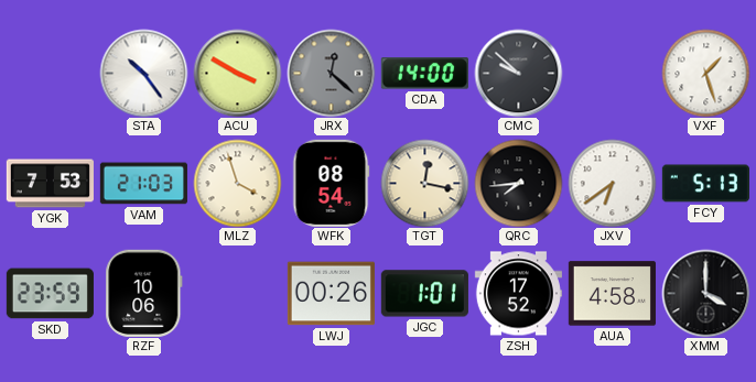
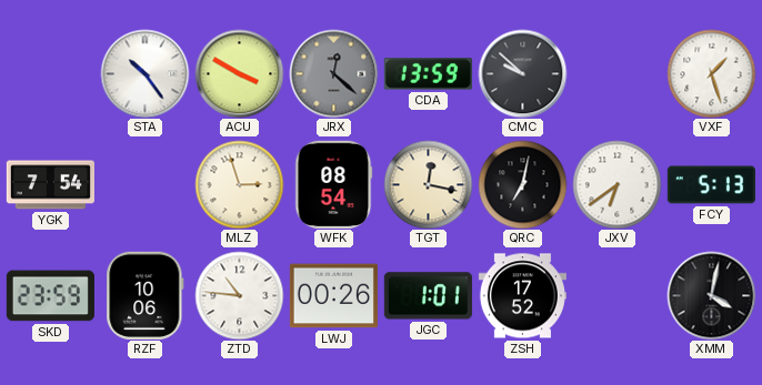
CDA: 14:00 -> 13:59
YGK: 7:53 -> 7:54
VAM: 21:03 -> none
MLZ: 3:57 -> 2:57
QRC: 7:44 -> 7:02
ZTD: none -> 10:46
AUA: 4:58 -> none
XMM: 4:00 -> 4:02
